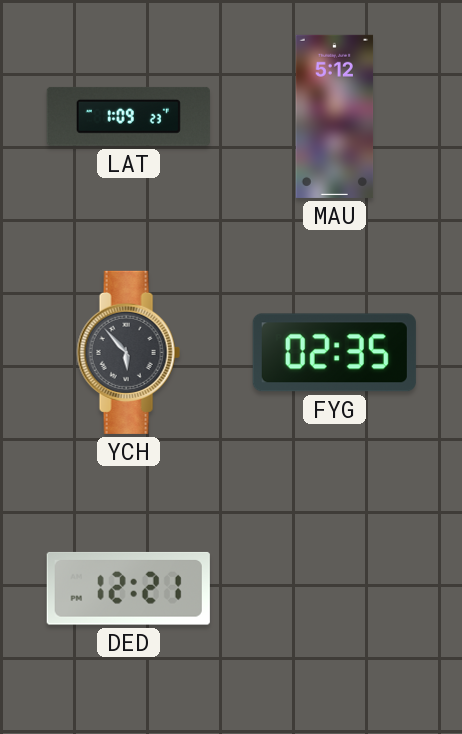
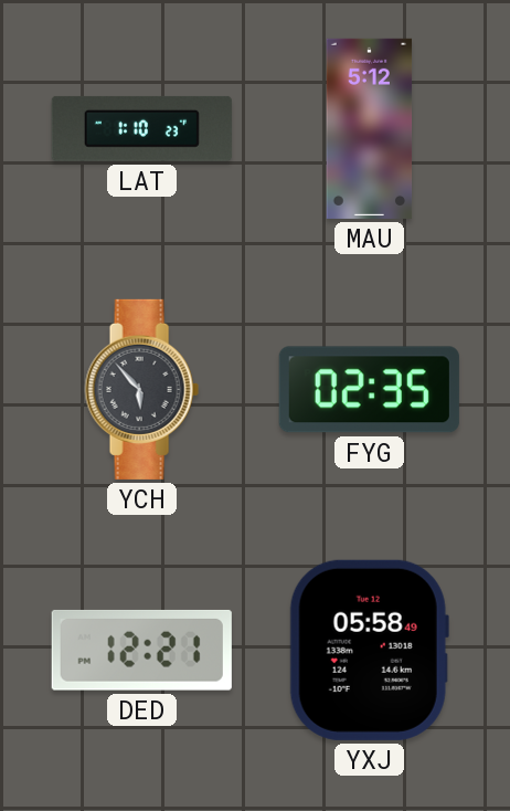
LAT: 1:09 -> 1:10
YXJ: none -> 05:58
